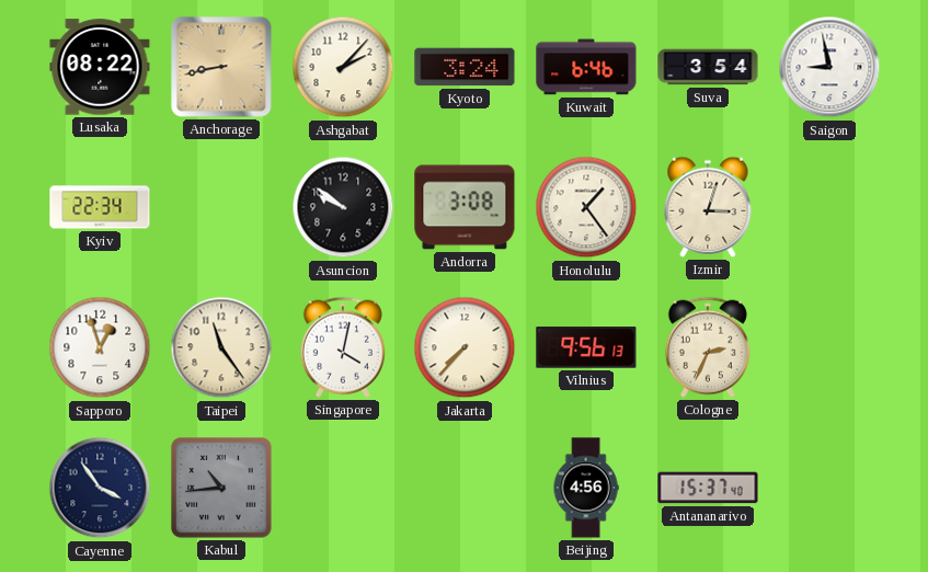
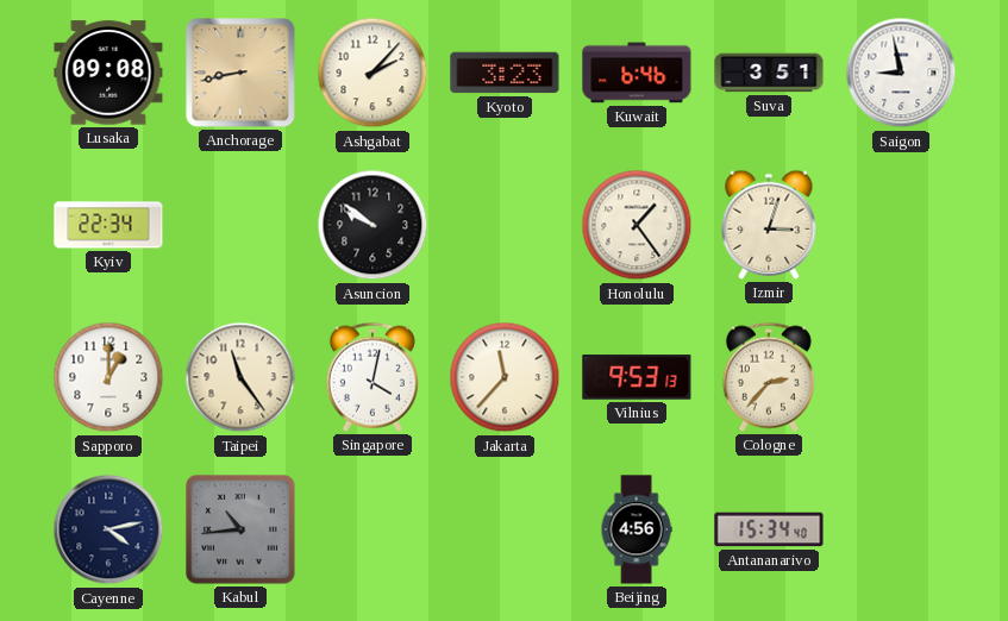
Lusaka: 08:22 -> 09:08
Kyoto: 3:24 -> 3:23
Suva: 3:54 -> 3:51
Andorra: 3:08 -> none
Sapporo: 12:57 -> 1:00
Jakarta: 7:37 -> 11:37
Vilnius: 9:56 -> 9:53
Cologne: 2:34 -> 2:37
Cayenne: 3:54 -> 4:13
Antananarivo: 15:37 -> 15:34
